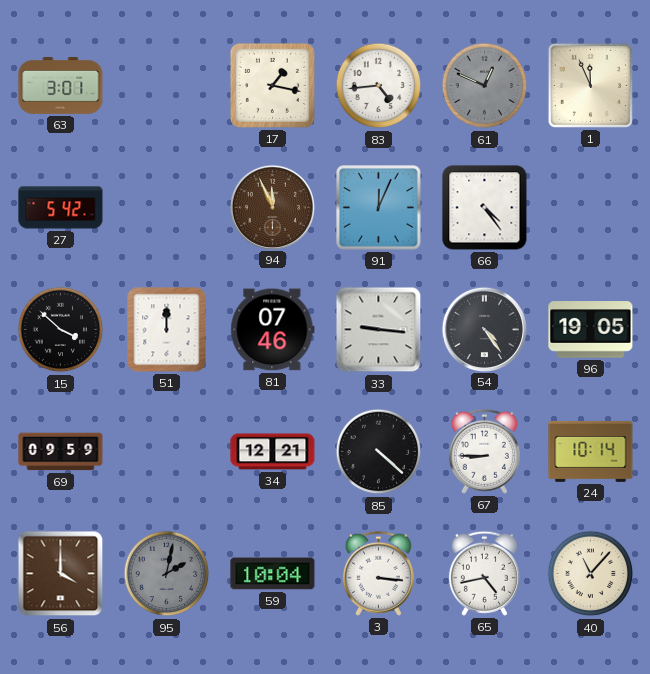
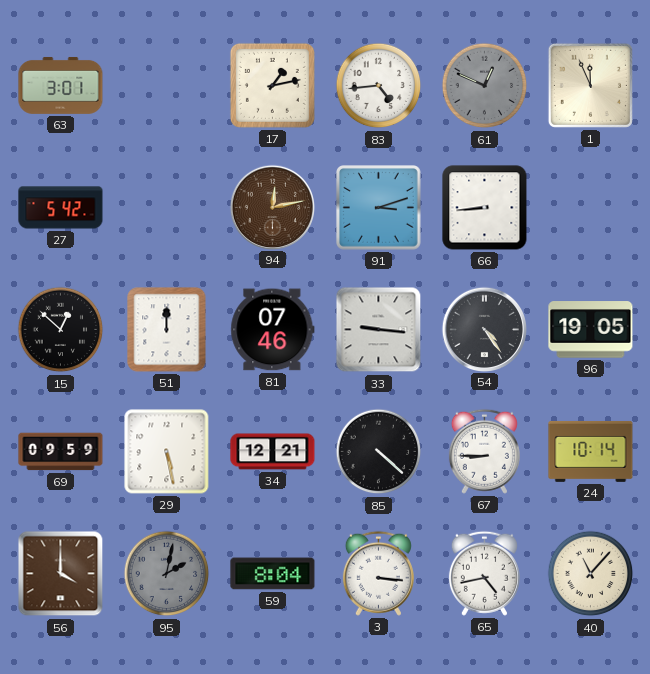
17: 1:17 -> 1:13
94: 11:56 -> 12:13
91: 12:04 -> 3:12
66: 4:24 -> 8:44
15: 3:52 -> 12:52
29: none -> 5:28
59: 10:04 -> 8:04
